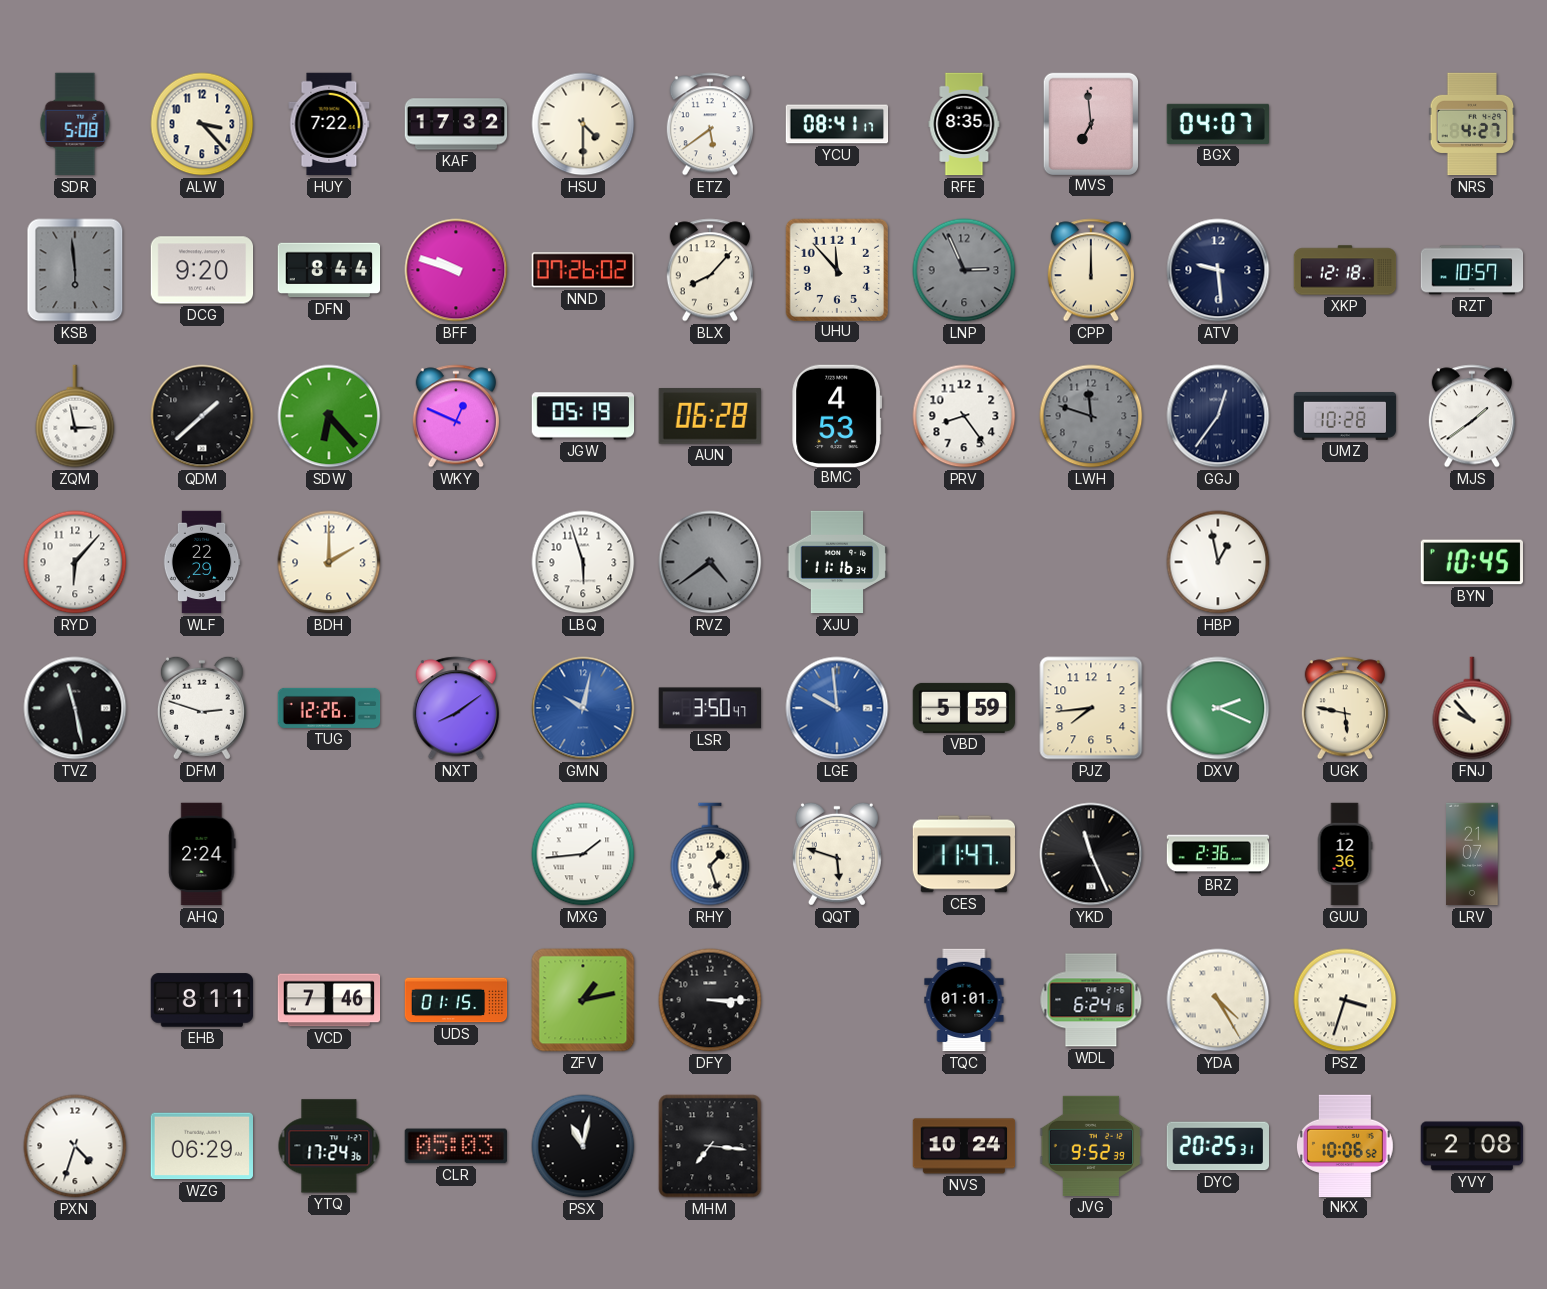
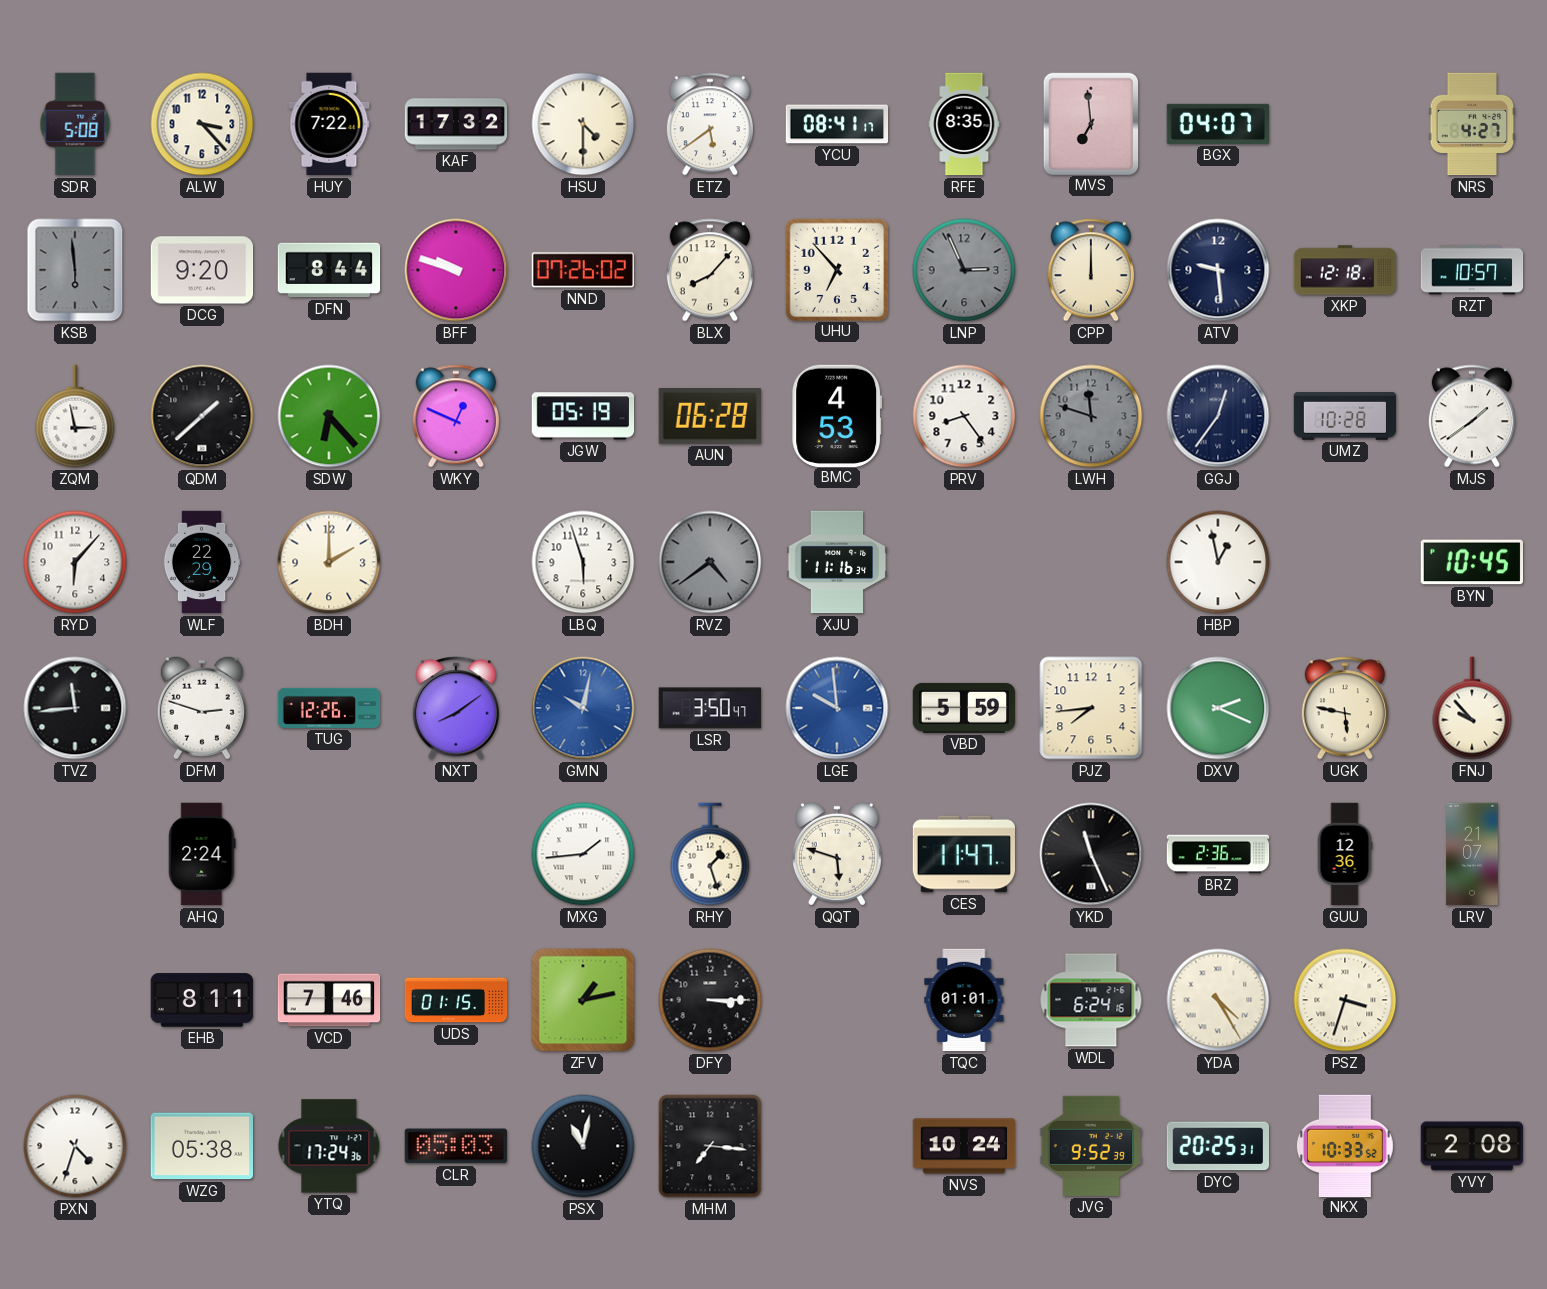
UHU: 11:53 -> 6:53
TVZ: 11:28 -> 11:44
WZG: 06:29 -> 05:38
NKX: 10:06 -> 10:33
